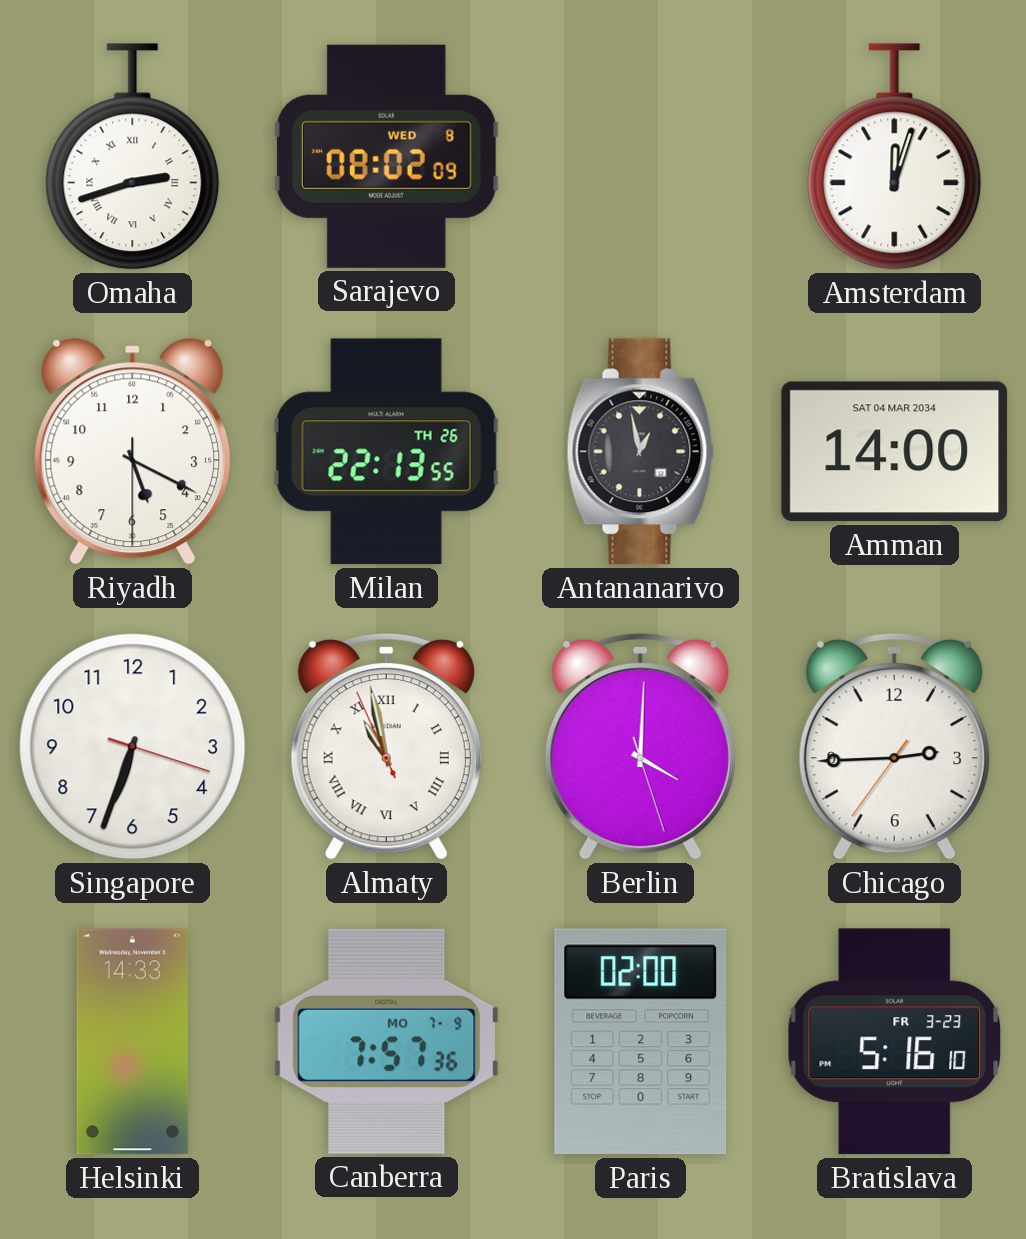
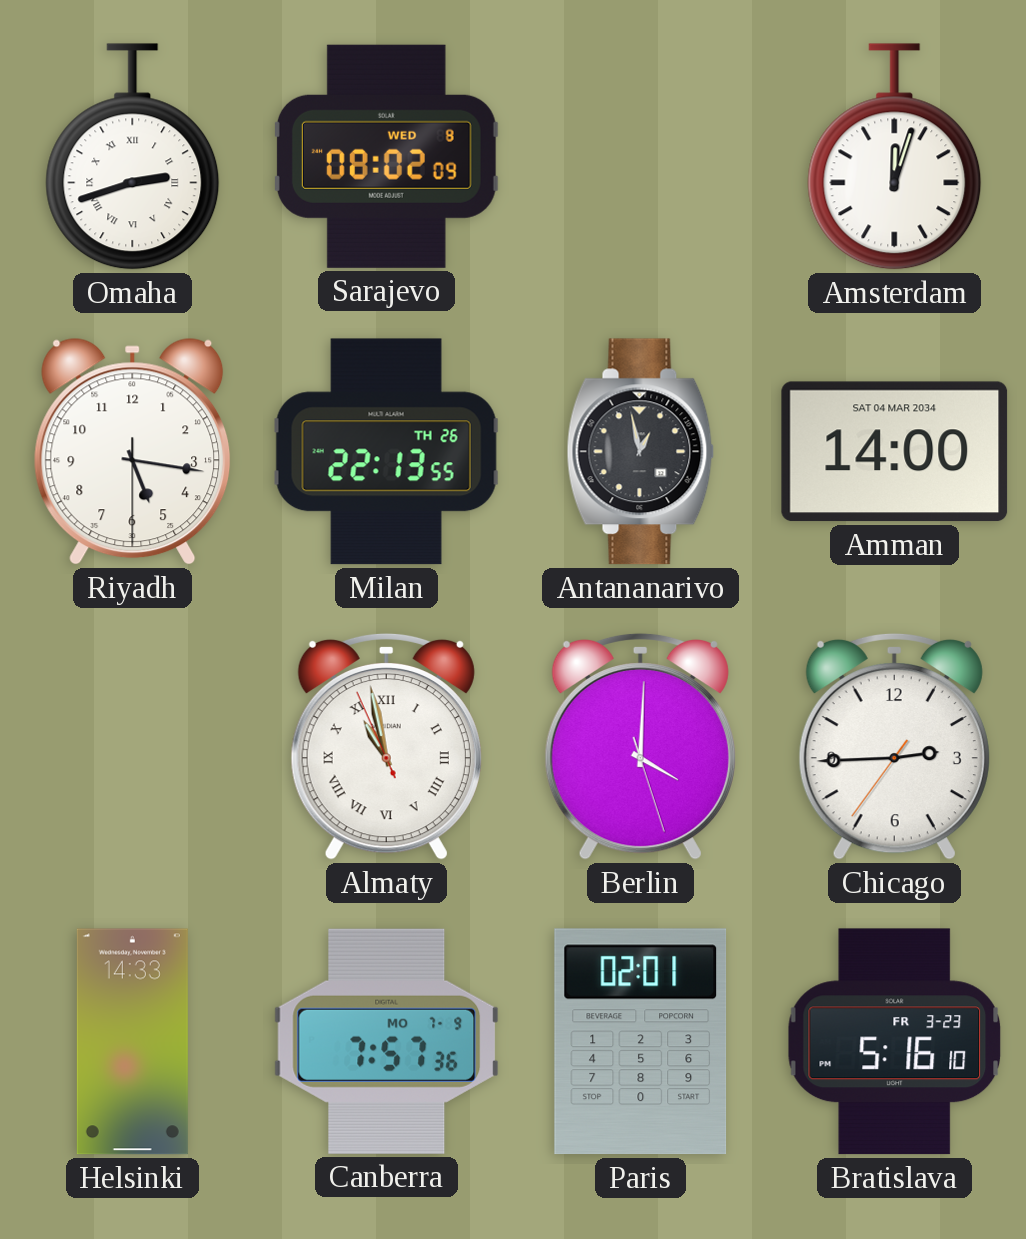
Riyadh: 5:19 -> 5:16
Singapore: 6:33 -> none
Paris: 02:00 -> 02:01
